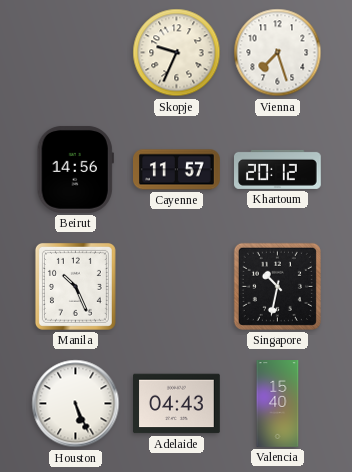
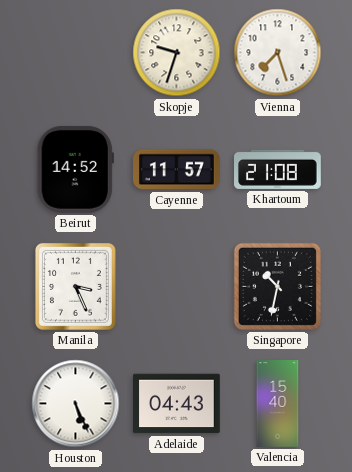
Skopje: 9:34 -> 9:33
Beirut: 14:56 -> 14:52
Khartoum: 20:12 -> 21:08
Manila: 10:26 -> 3:26
